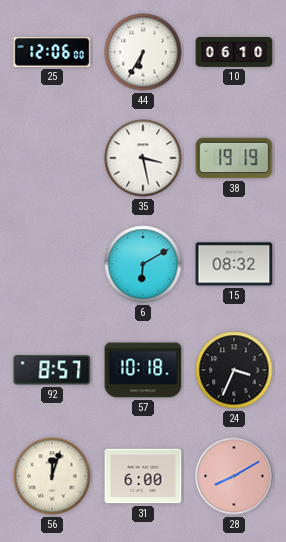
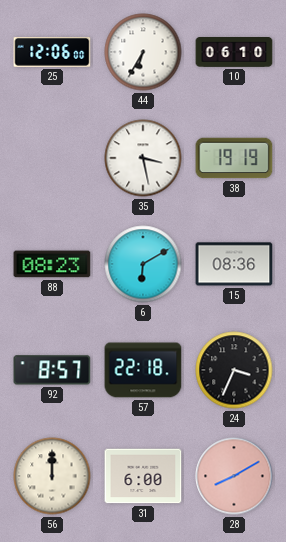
88: none -> 08:23
15: 08:32 -> 08:36
57: 10:18 -> 22:18
56: 12:03 -> 12:00
